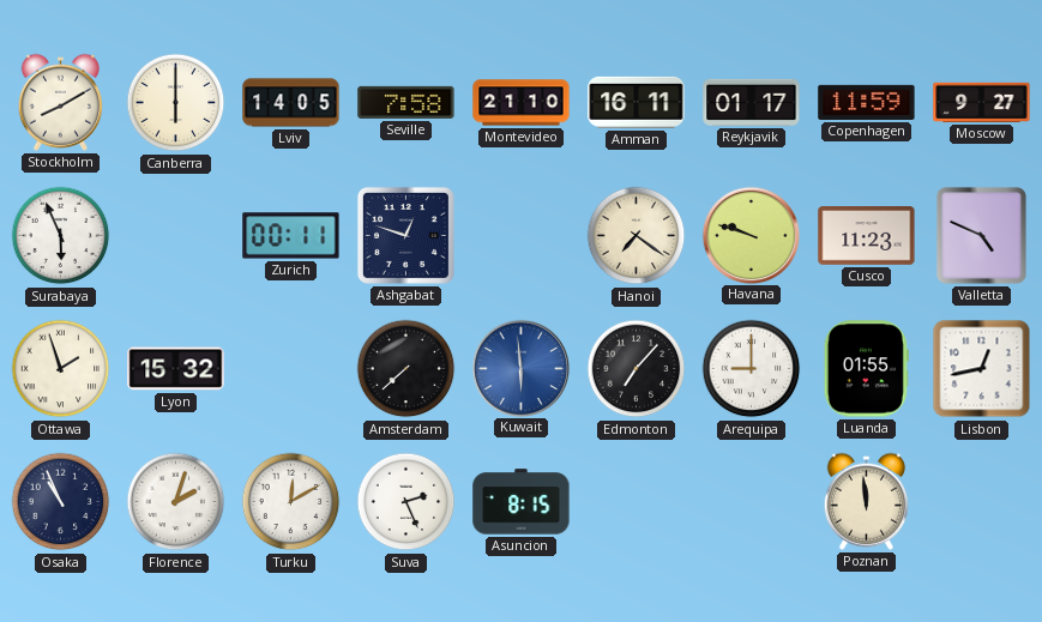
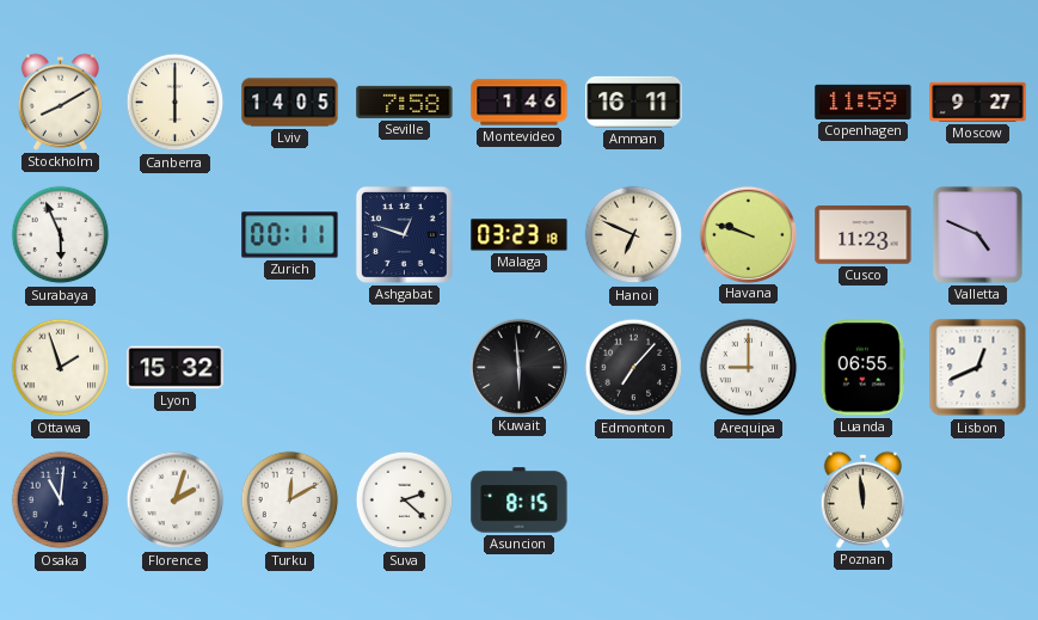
Montevideo: 21:10 -> 1:46
Reykjavik: 01:17 -> none
Malaga: none -> 03:23
Hanoi: 7:21 -> 6:49
Amsterdam: 7:38 -> none
Kuwait dial: blue -> black
Luanda: 01:55 -> 06:55
Lisbon: 12:43 -> 12:41
Osaka: 10:56 -> 11:01
Suva: 2:26 -> 2:22
